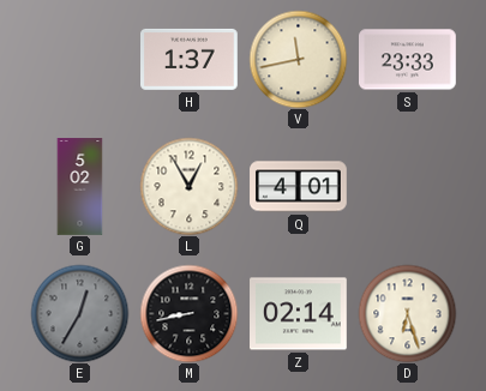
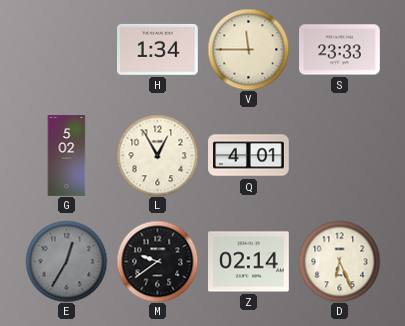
H: 1:37 -> 1:34
V: 11:43 -> 11:45
M: 8:43 -> 9:39
D: 6:27 -> 6:26
